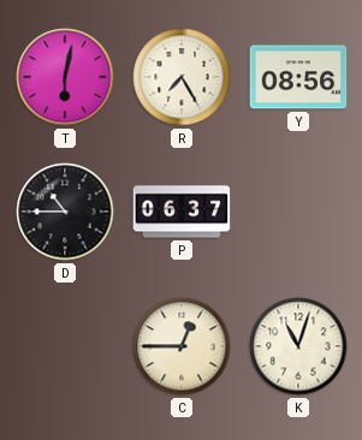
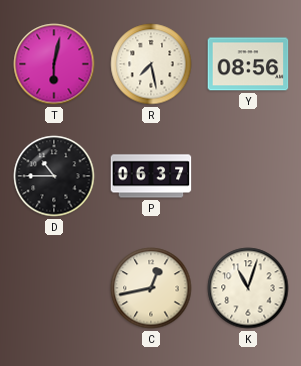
R: 7:25 -> 7:28
C: 12:45 -> 12:43
